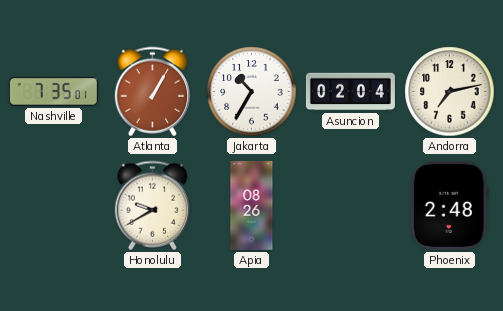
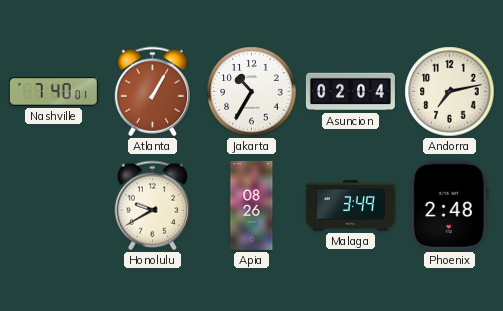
Nashville: 7:35 -> 7:40
Malaga: none -> 3:49
